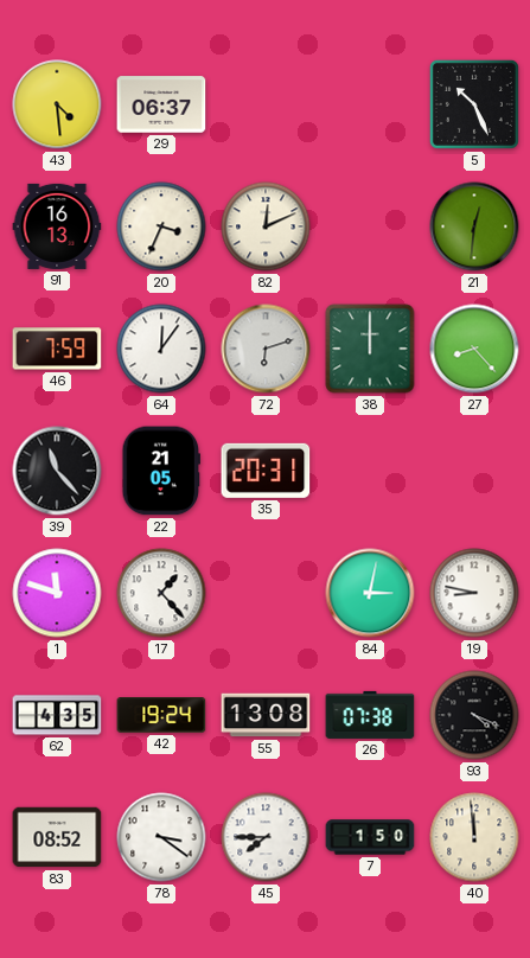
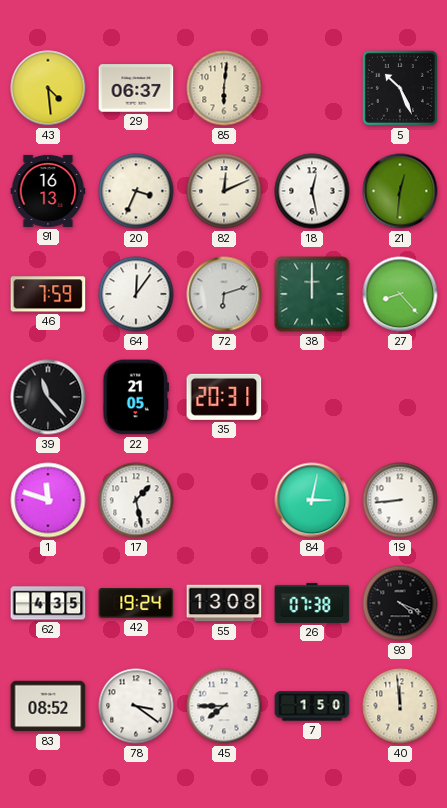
85: none -> 6:01
18: none -> 12:28
17: 1:23 -> 1:28
19: 8:47 -> 8:44
